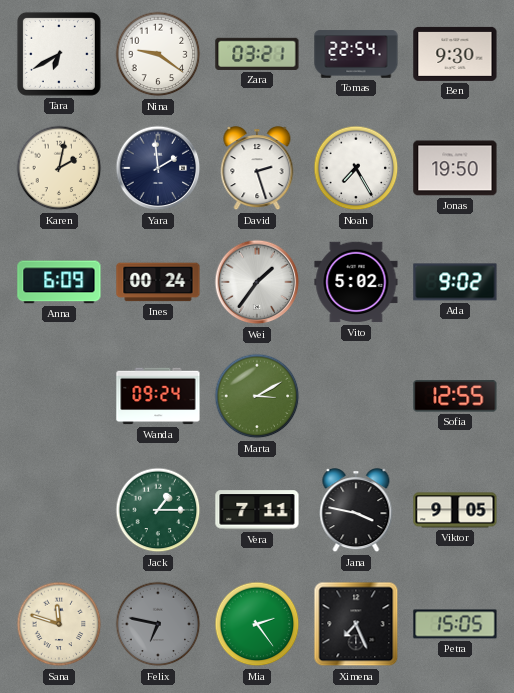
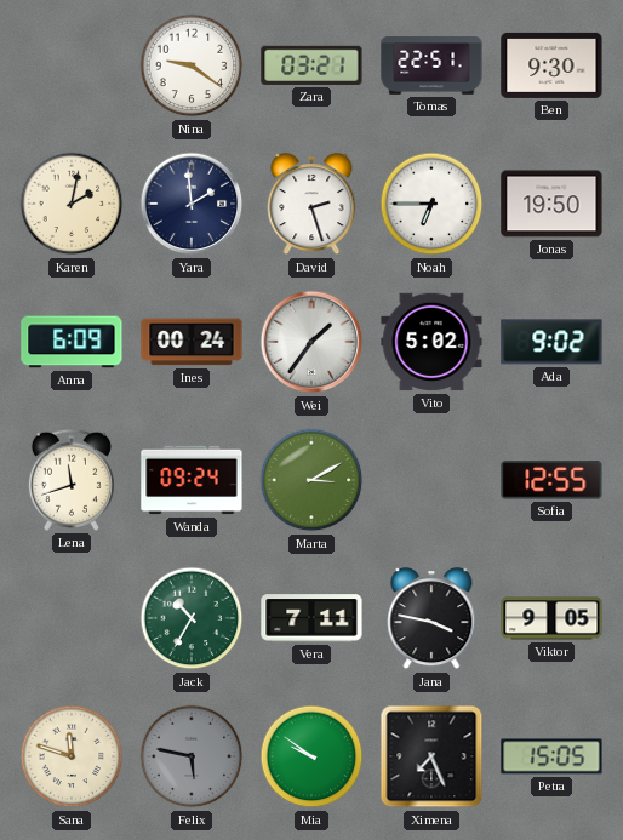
Tara: 6:40 -> none
Tomas: 22:54 -> 22:51
Noah: 7:25 -> 6:45
Lena: none -> 11:42
Jack: 1:15 -> 10:35
Felix: 6:47 -> 5:47
Mia: 2:24 -> 9:51
